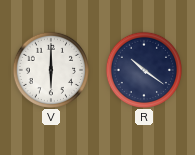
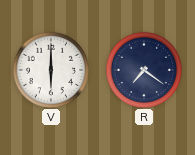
R: 10:21 -> 7:21
